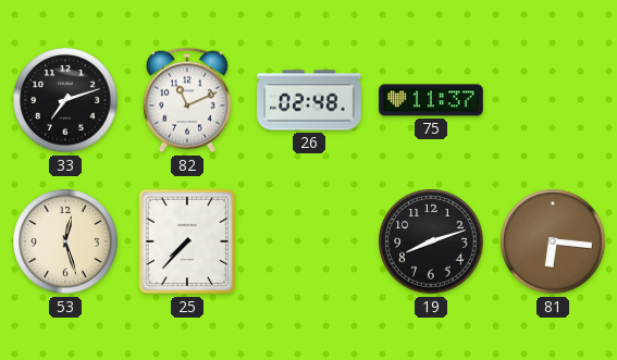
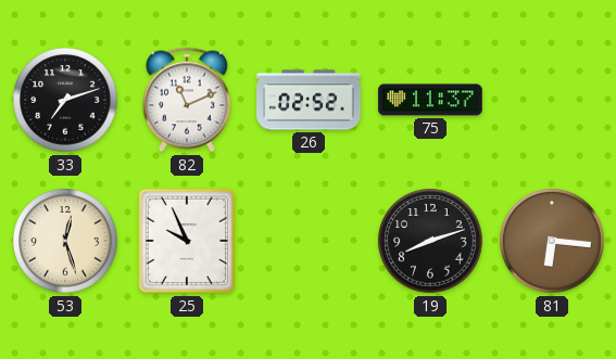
26: 02:48 -> 02:52
25: 7:37 -> 9:56
